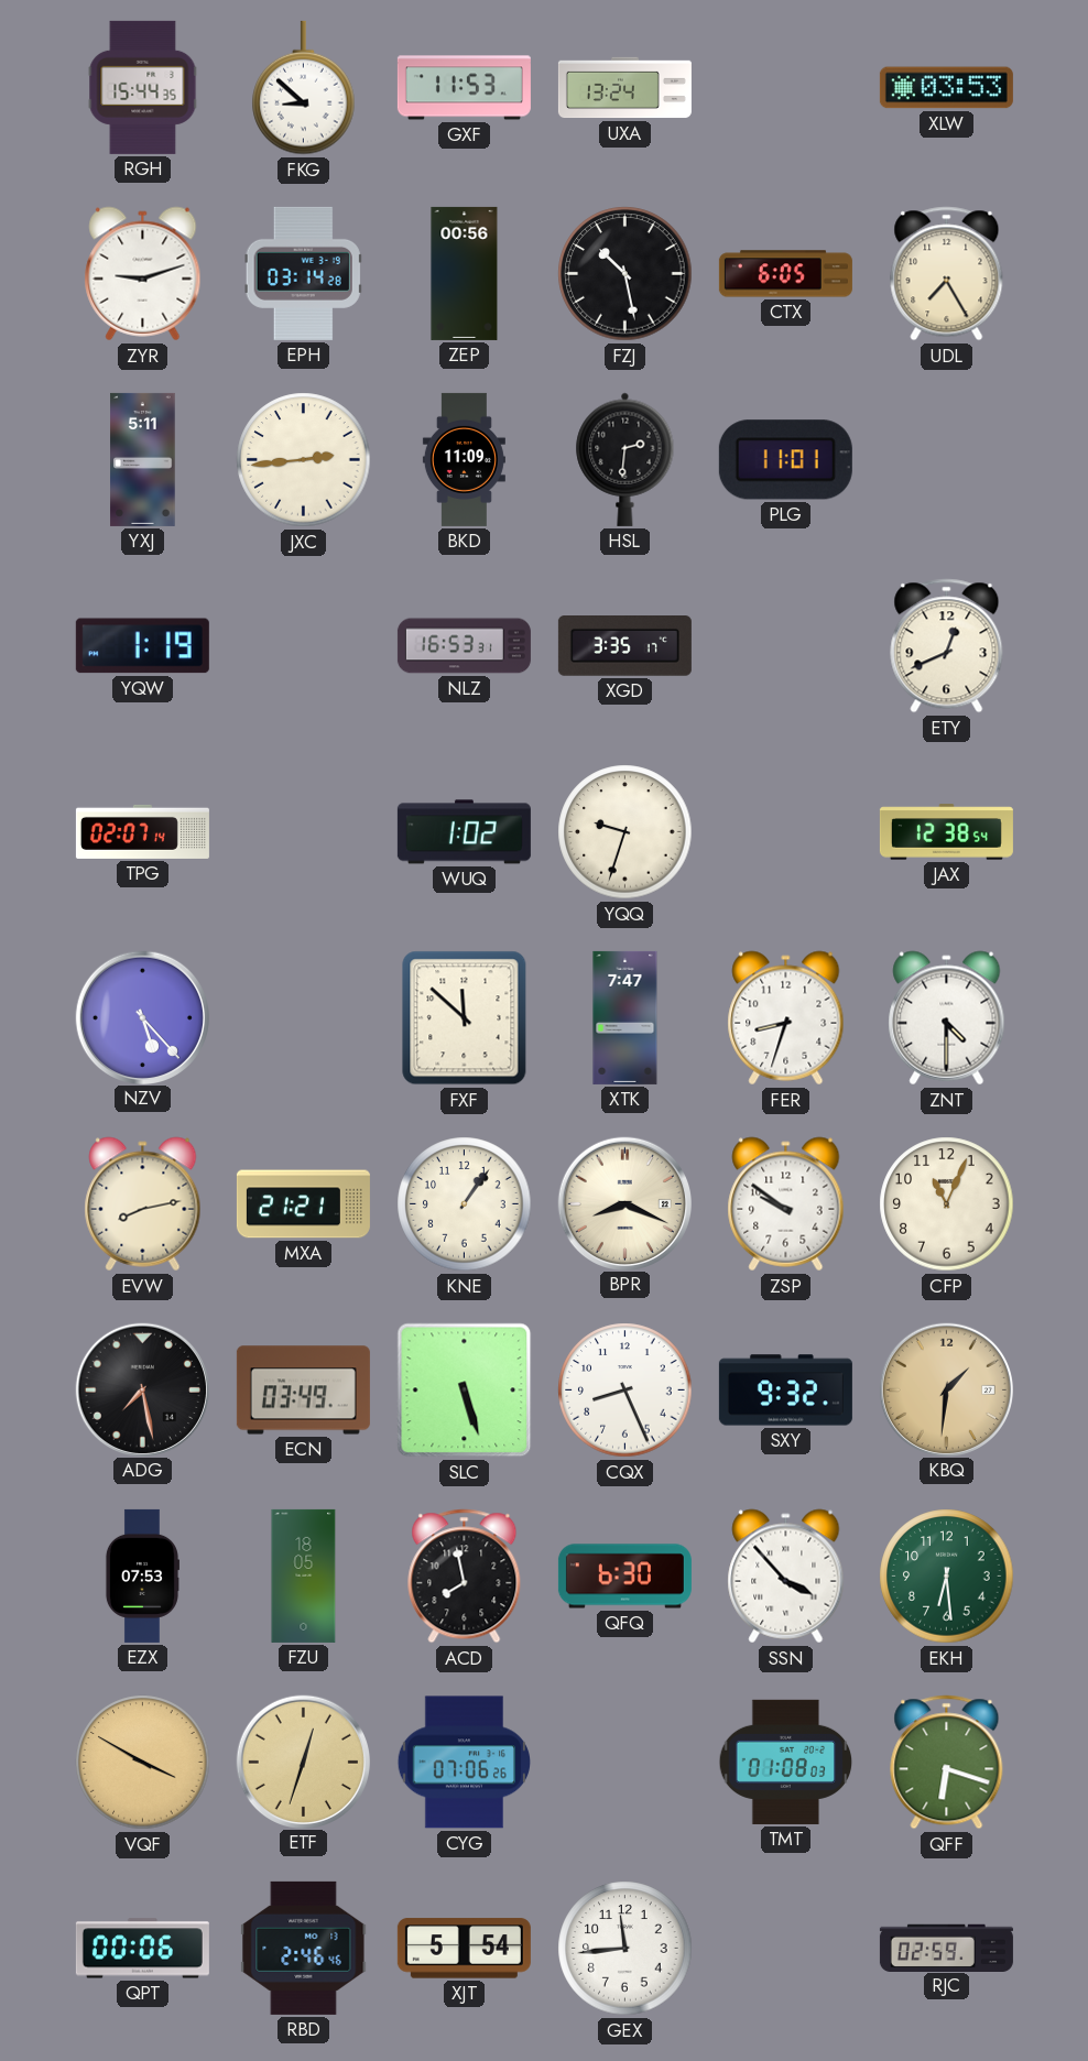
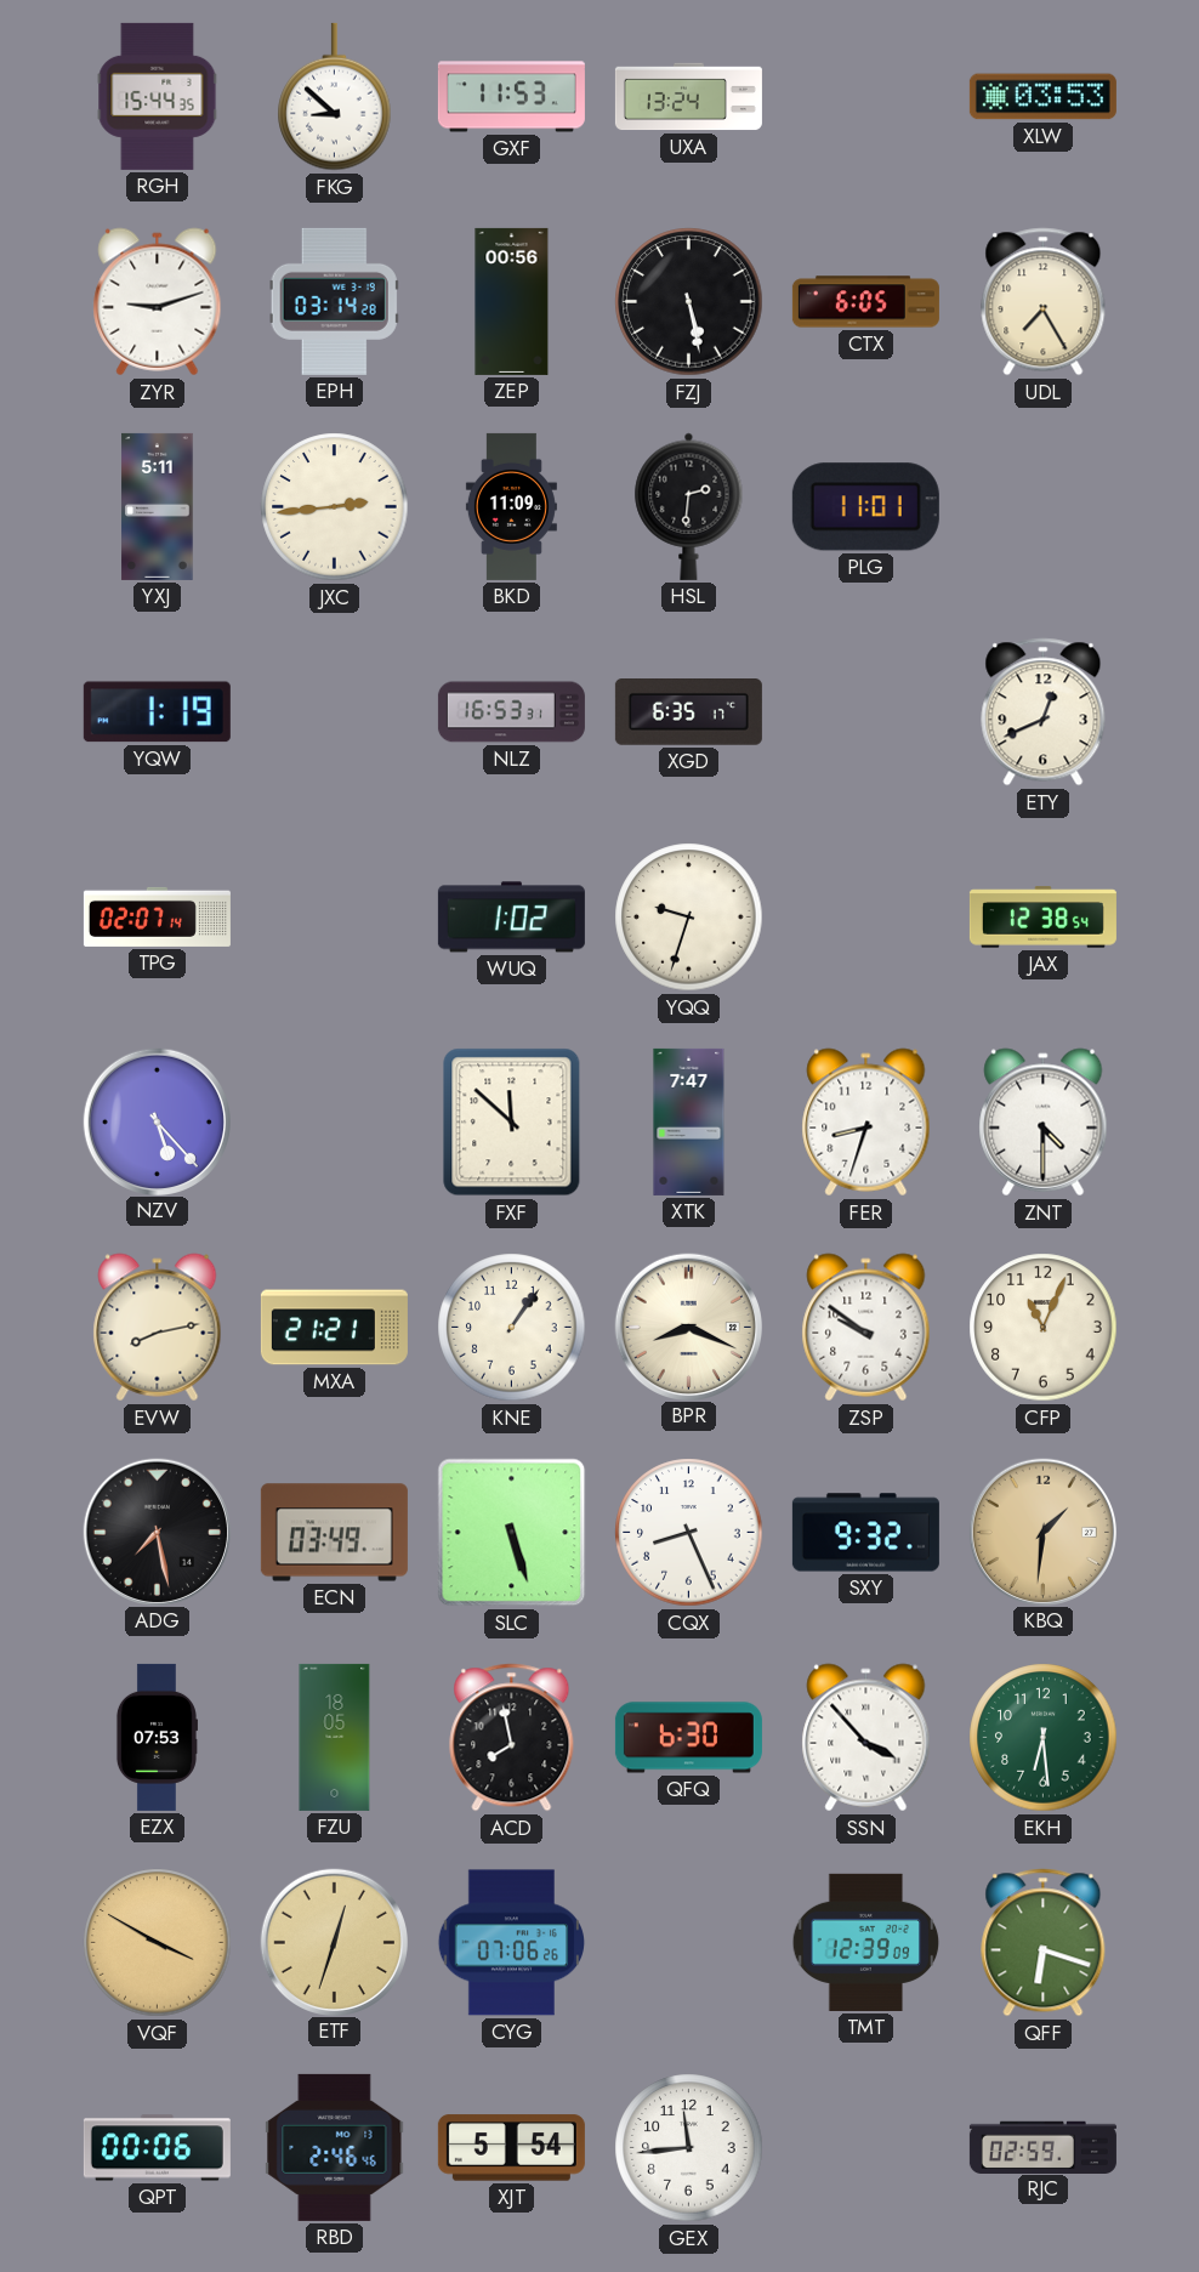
FZJ: 10:28 -> 5:28
XGD: 3:35 -> 6:35
TMT: 01:08 -> 12:39
